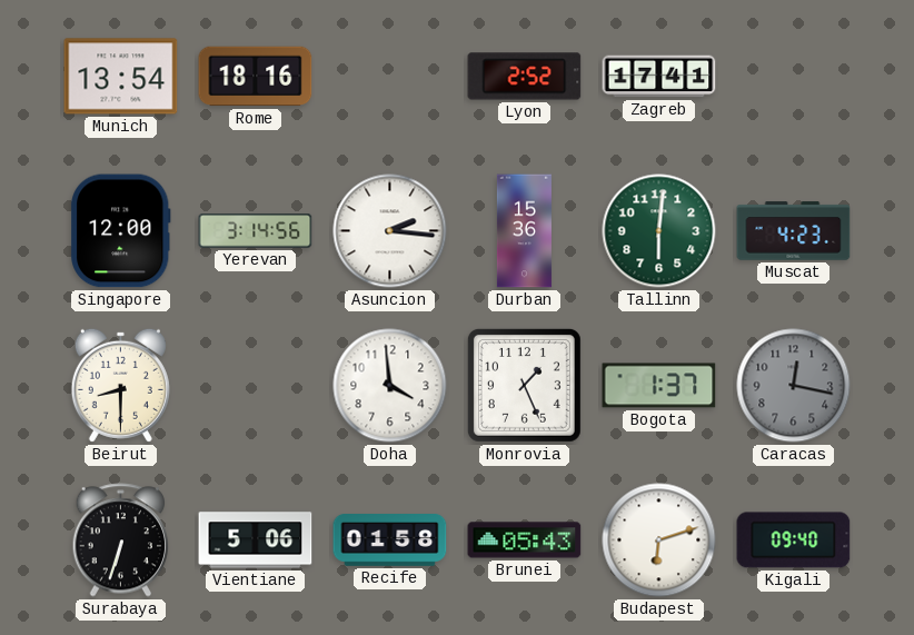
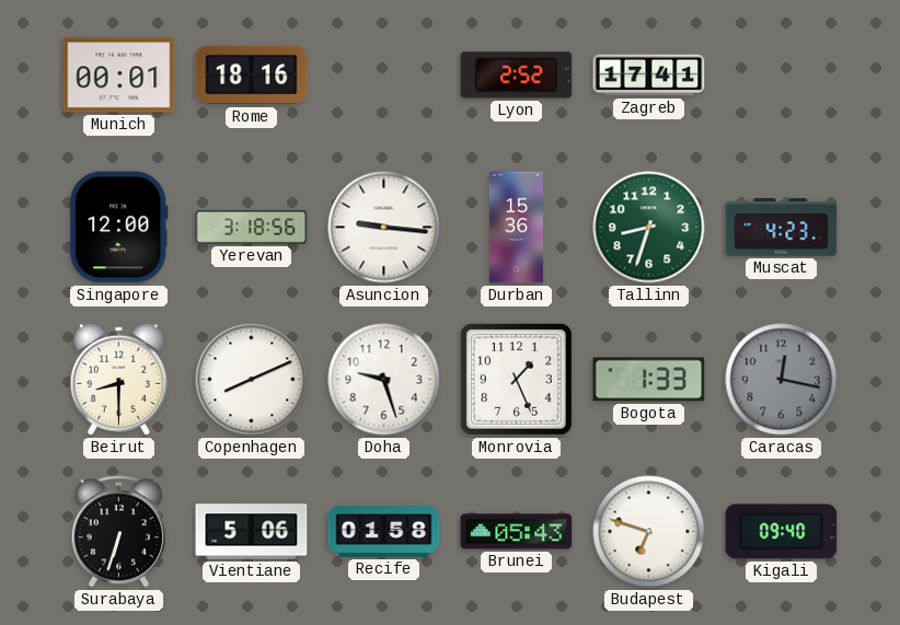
Munich: 13:54 -> 00:01
Yerevan: 3:14 -> 3:18
Asuncion: 2:16 -> 9:16
Tallinn: 6:01 -> 8:33
Copenhagen: none -> 8:11
Doha: 3:59 -> 9:27
Bogota: 1:37 -> 1:33
Budapest: 6:12 -> 6:48
